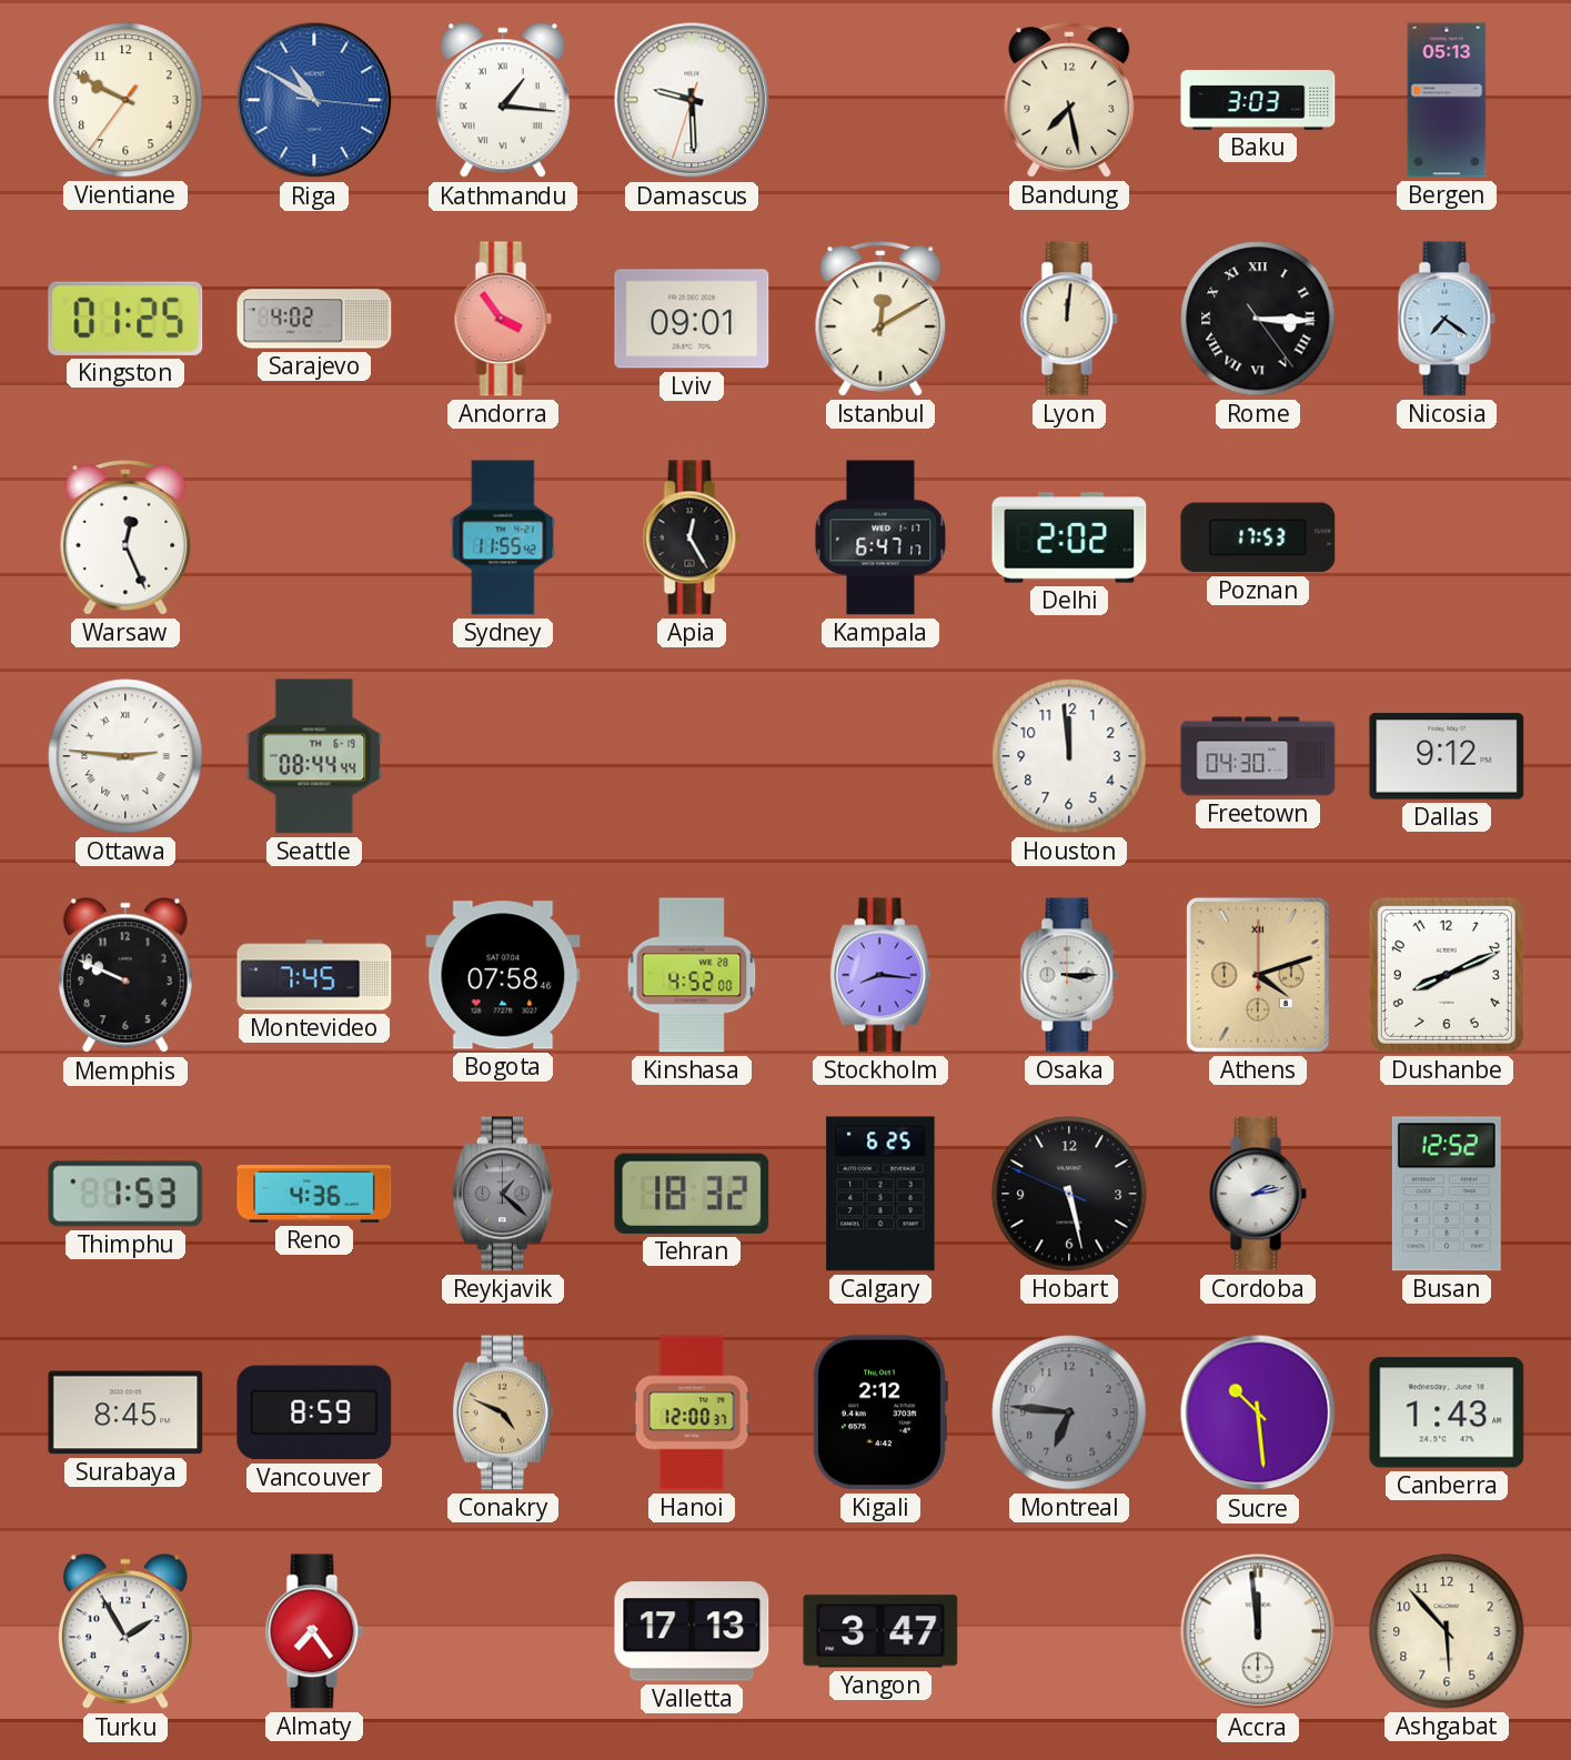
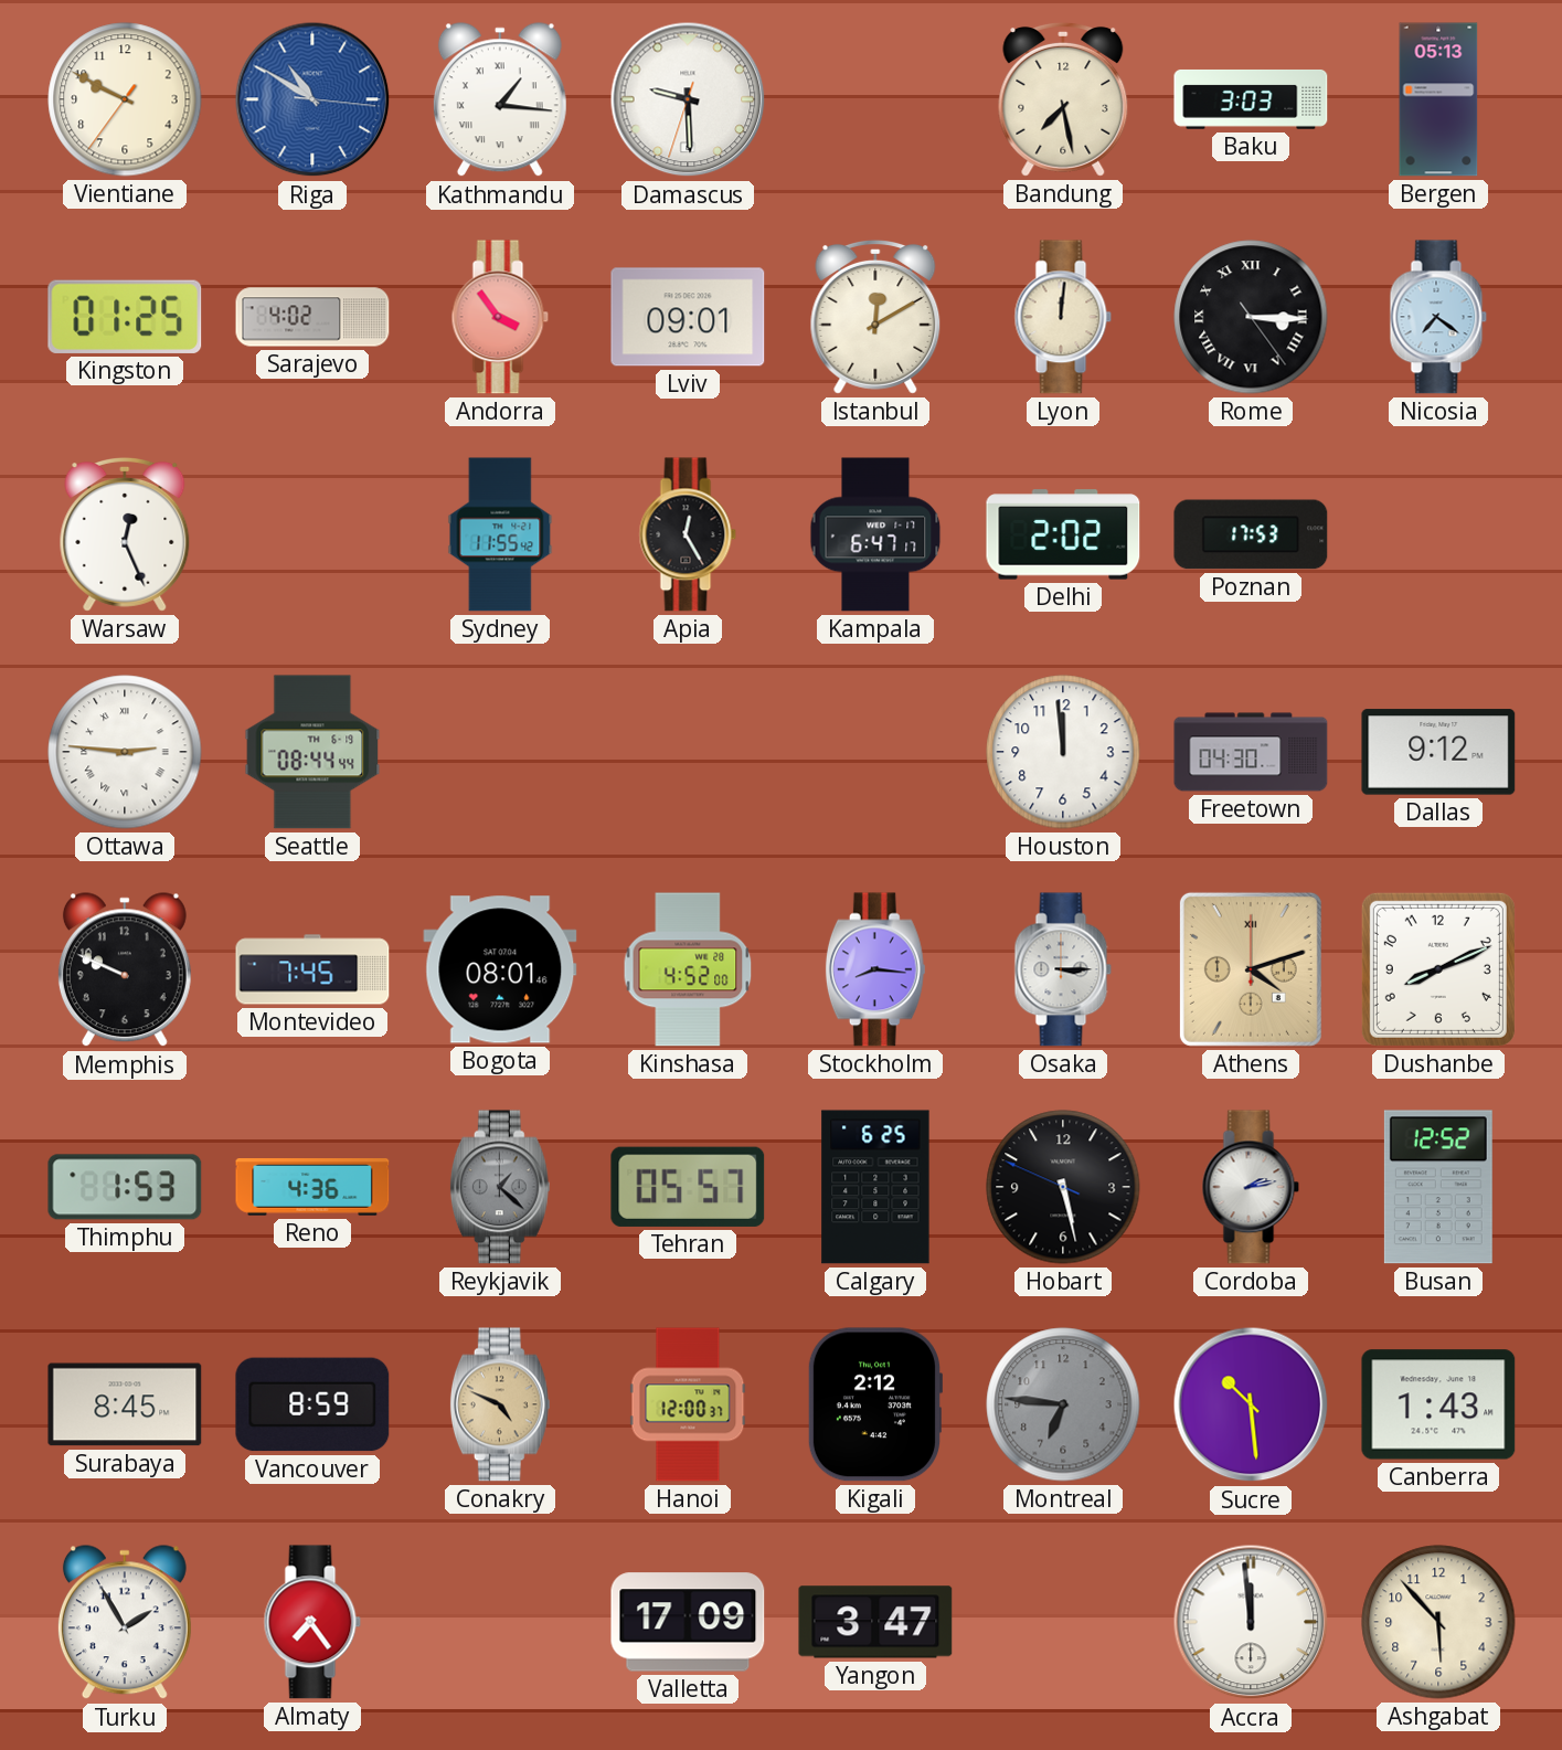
Bogota: 07:58 -> 08:01
Tehran: 18:32 -> 05:57
Valletta: 17:13 -> 17:09
